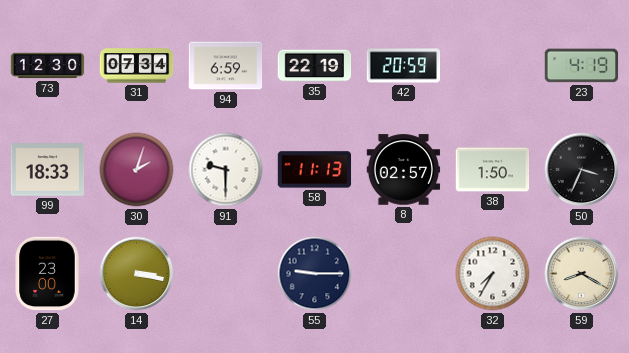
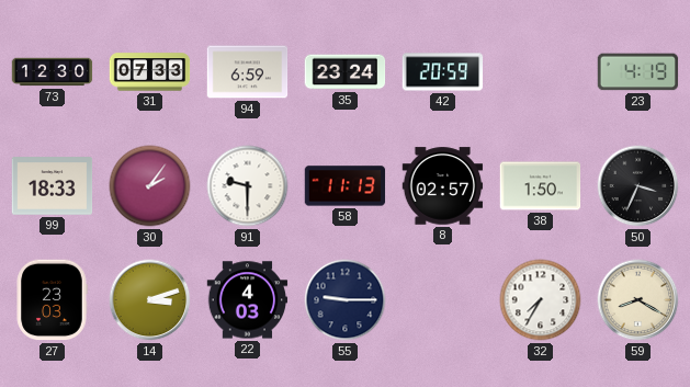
31: 07:34 -> 07:33
35: 22:19 -> 23:24
30: 2:03 -> 2:06
27: 23:00 -> 23:03
14: 3:17 -> 3:12
22: none -> 4:03
